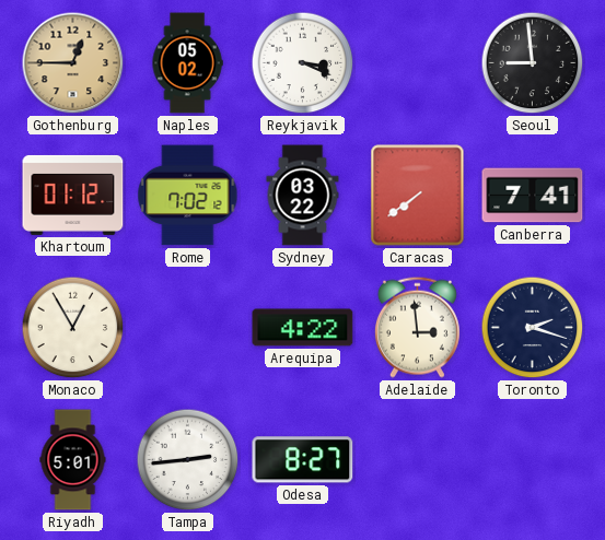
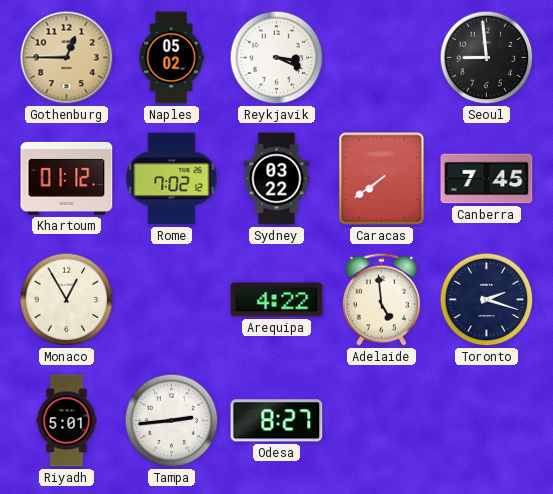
Canberra: 7:41 -> 7:45
Adelaide: 2:59 -> 4:59
